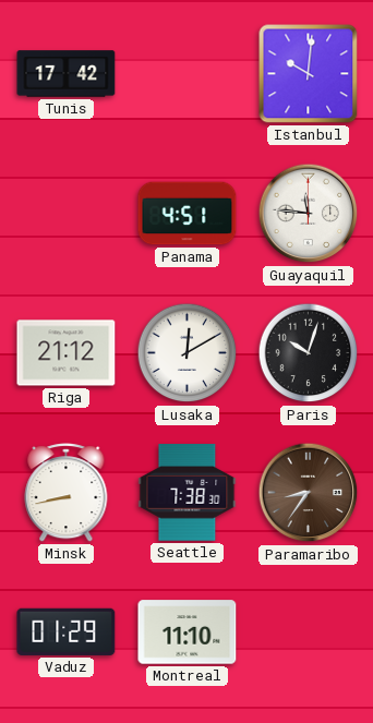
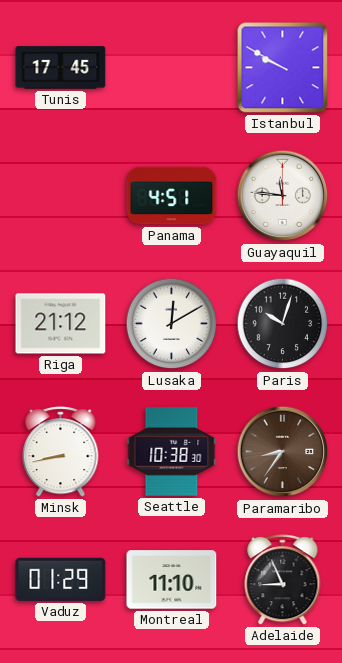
Tunis: 17:42 -> 17:45
Istanbul: 10:01 -> 9:50
Seattle: 7:38 -> 10:38
Adelaide: none -> 8:56
